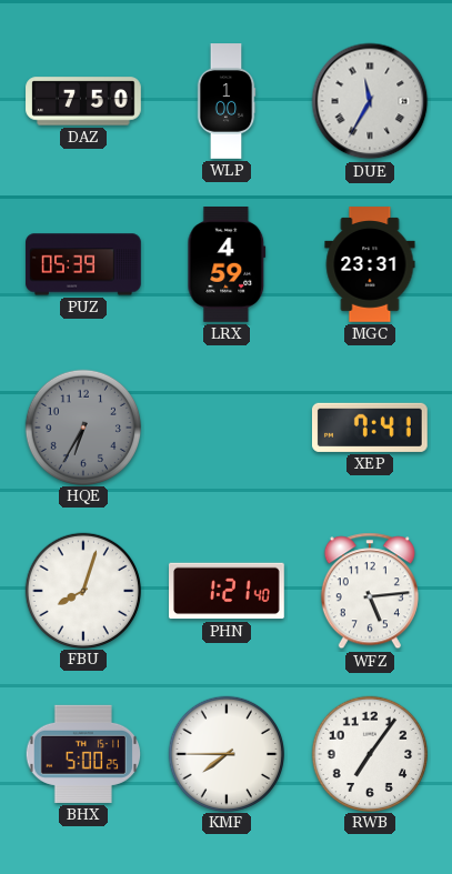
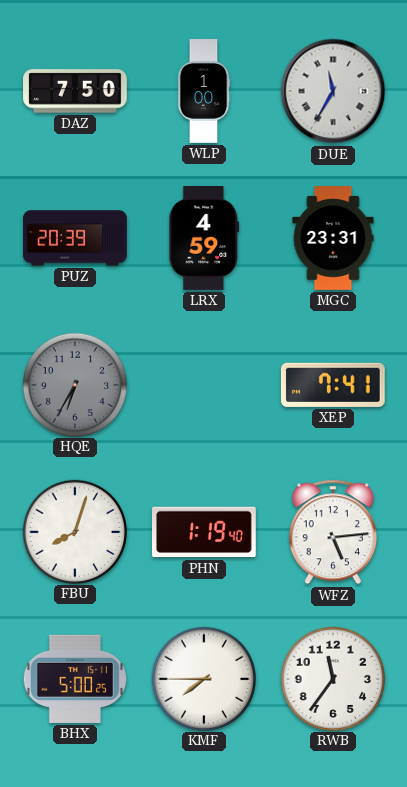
PUZ: 05:39 -> 20:39
PHN: 1:21 -> 1:19
RWB: 7:06 -> 11:36
